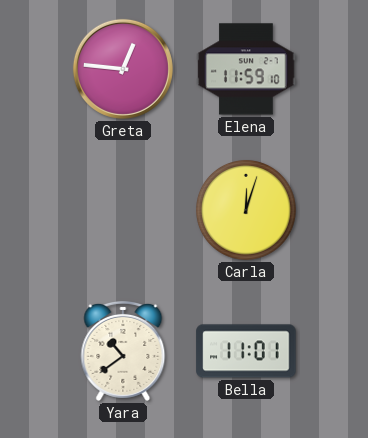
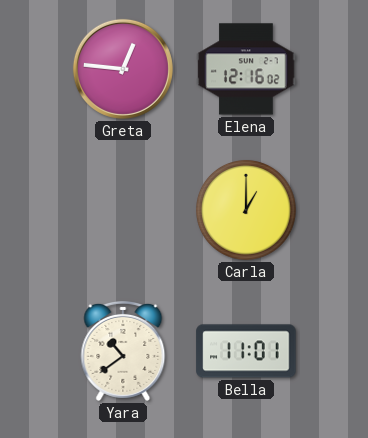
Elena: 11:59 -> 12:16
Carla: 12:03 -> 1:00
